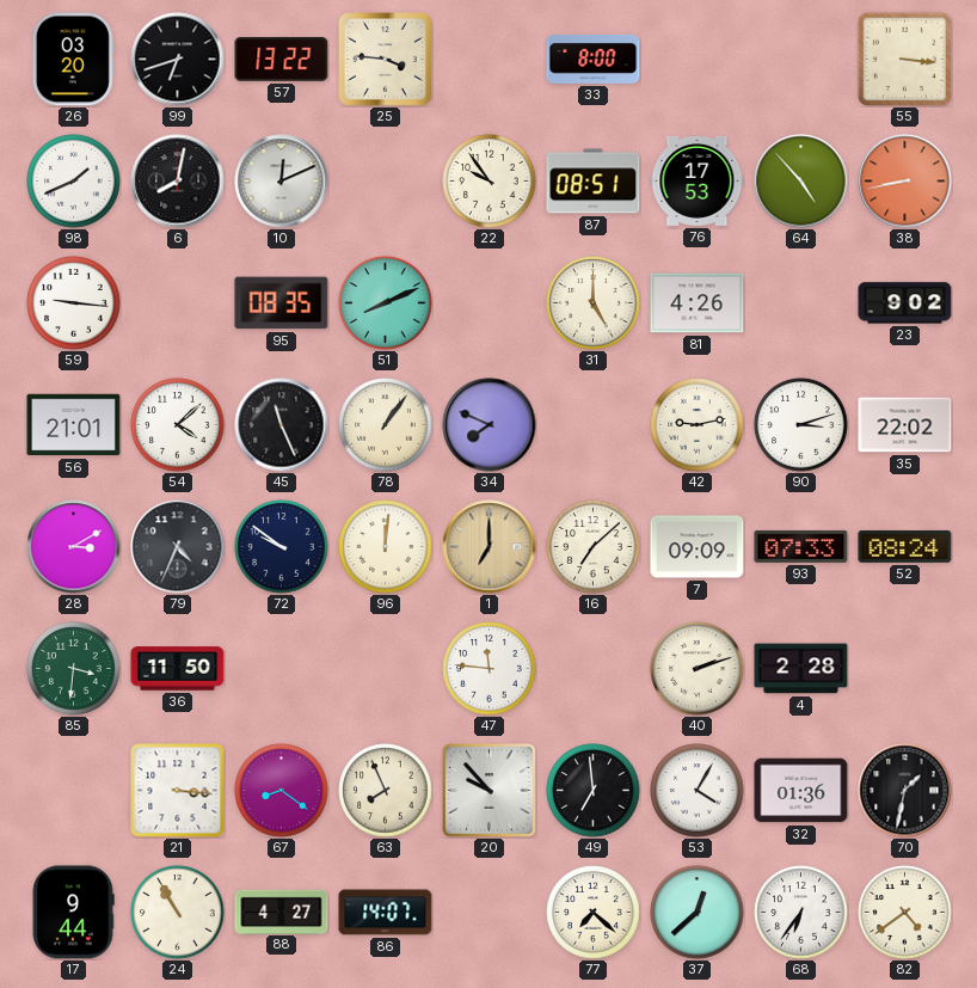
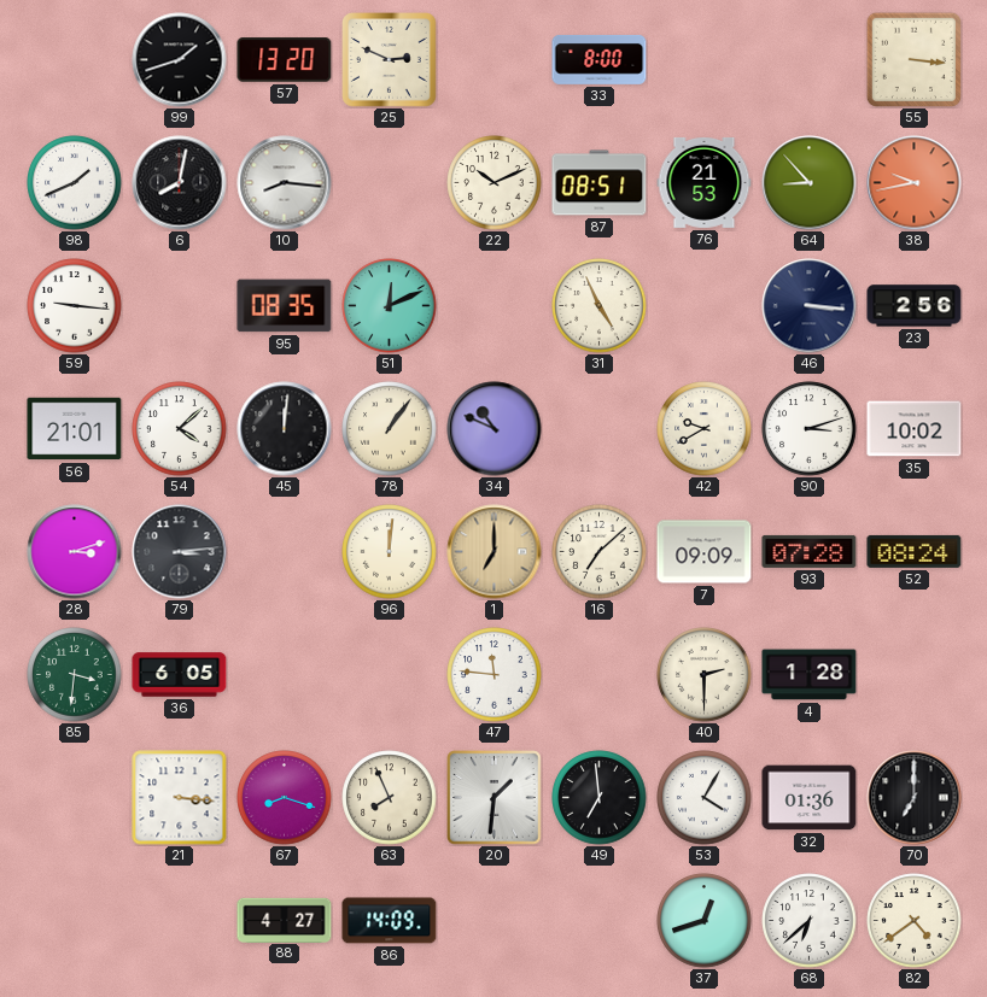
26: 03:20 -> none
99: 6:42 -> 1:42
57: 13:22 -> 13:20
25: 3:46 -> 2:49
10: 12:11 -> 8:16
22: 9:54 -> 10:11
76: 17:53 -> 21:53
64: 4:53 -> 8:53
38: 8:43 -> 9:43
51: 8:11 -> 12:11
31: 5:00 -> 4:56
81: 4:26 -> none
46: none -> 3:16
23: 9:02 -> 2:56
45: 11:26 -> 12:01
34: 7:49 -> 10:49
42: 9:13 -> 9:40
35: 22:02 -> 10:02
28: 3:10 -> 3:12
79: 4:34 -> 3:14
72: 9:51 -> none
93: 07:33 -> 07:28
36: 11:50 -> 6:05
40: 2:12 -> 2:30
4: 2:28 -> 1:28
67: 8:21 -> 8:18
20: 9:53 -> 1:31
70: 1:32 -> 7:00
17: 9:44 -> none
24: 10:55 -> none
86: 14:07 -> 14:09
77: 7:22 -> none
37: 12:38 -> 12:42
68: 6:36 -> 6:38
